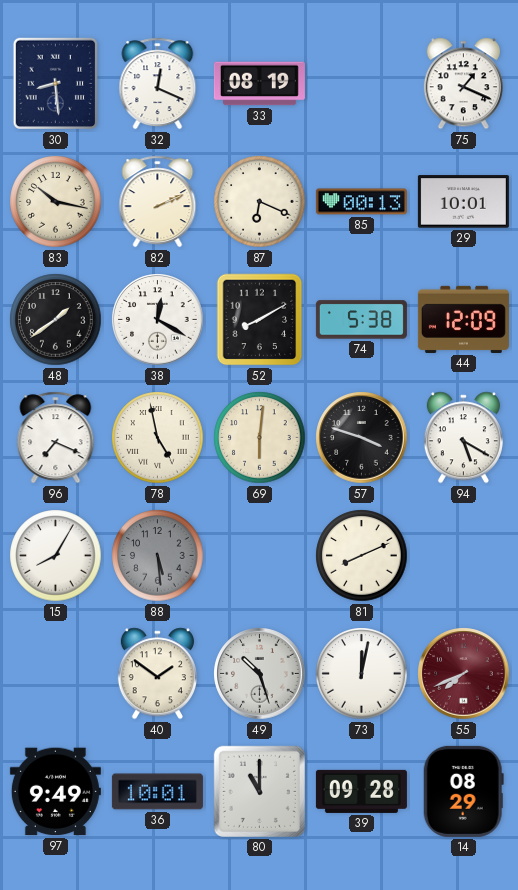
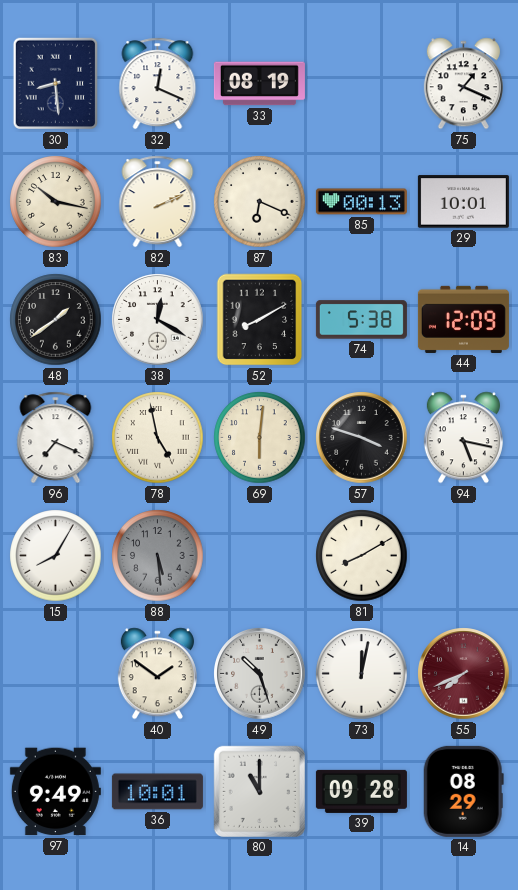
94: 5:20 -> 5:17
81: 8:11 -> 8:10
